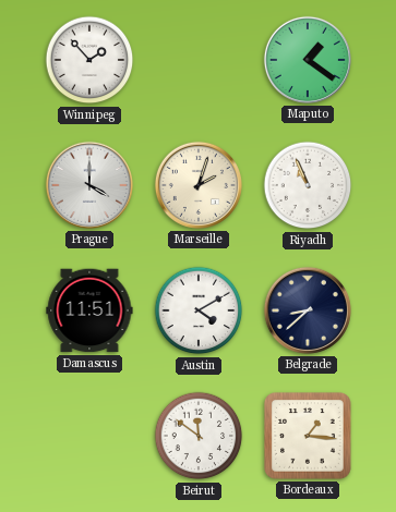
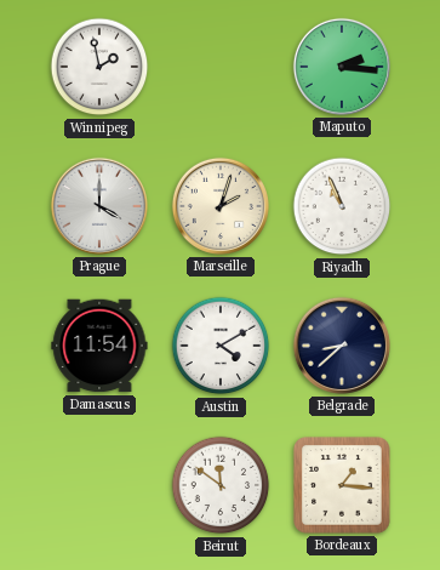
Winnipeg: 1:53 -> 1:58
Maputo: 1:21 -> 2:16
Damascus: 11:51 -> 11:54
